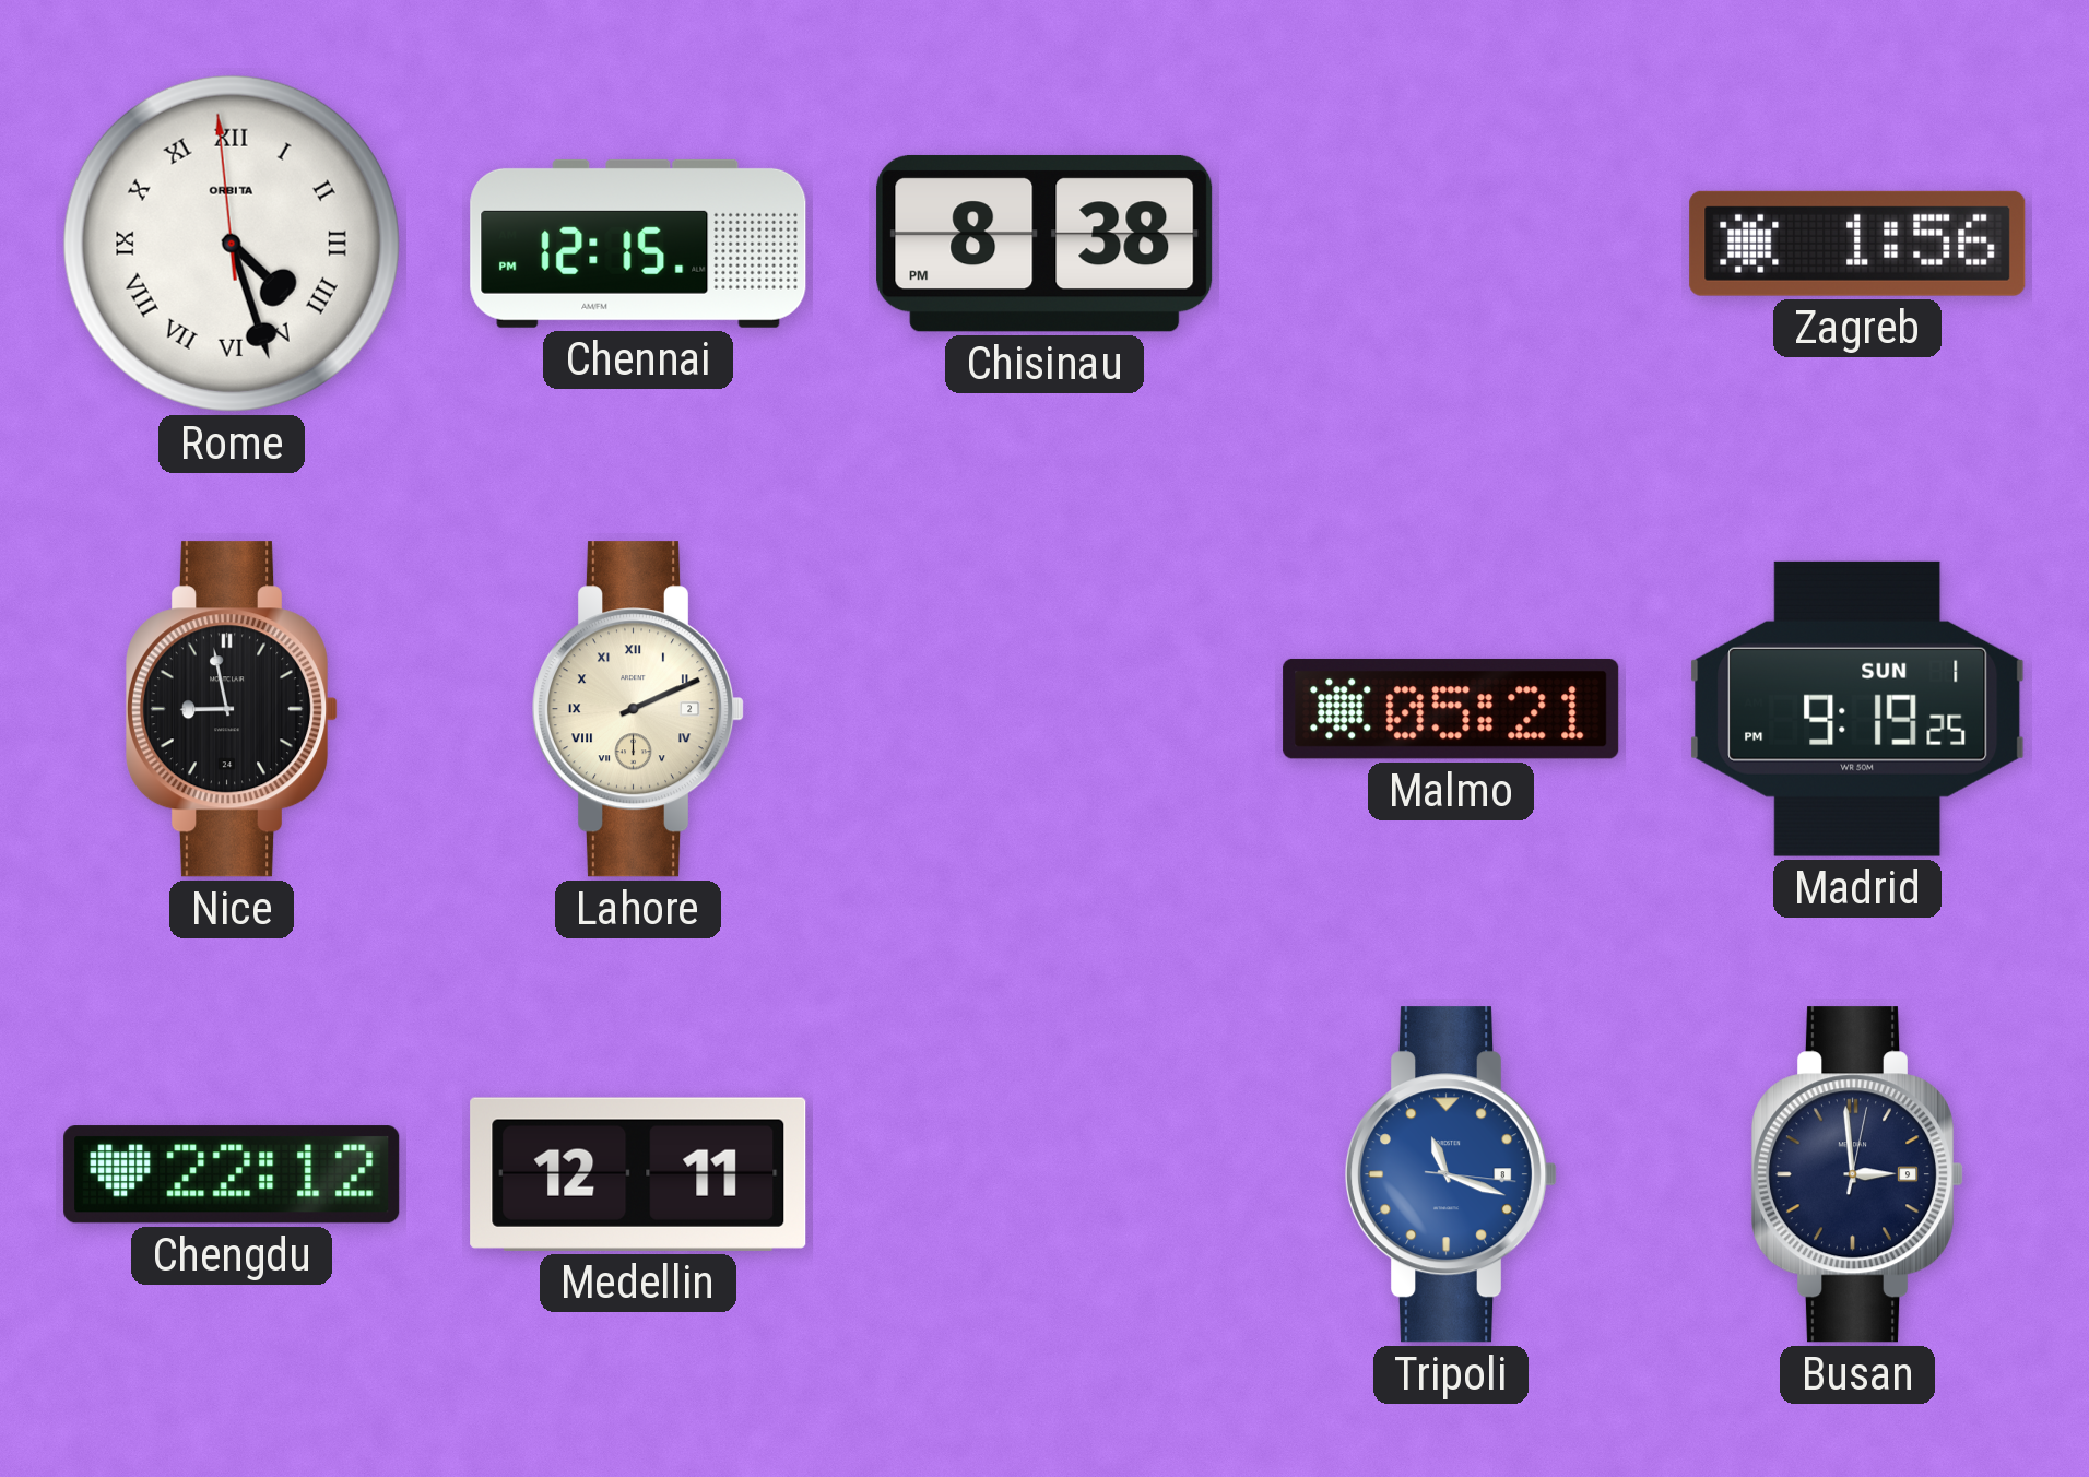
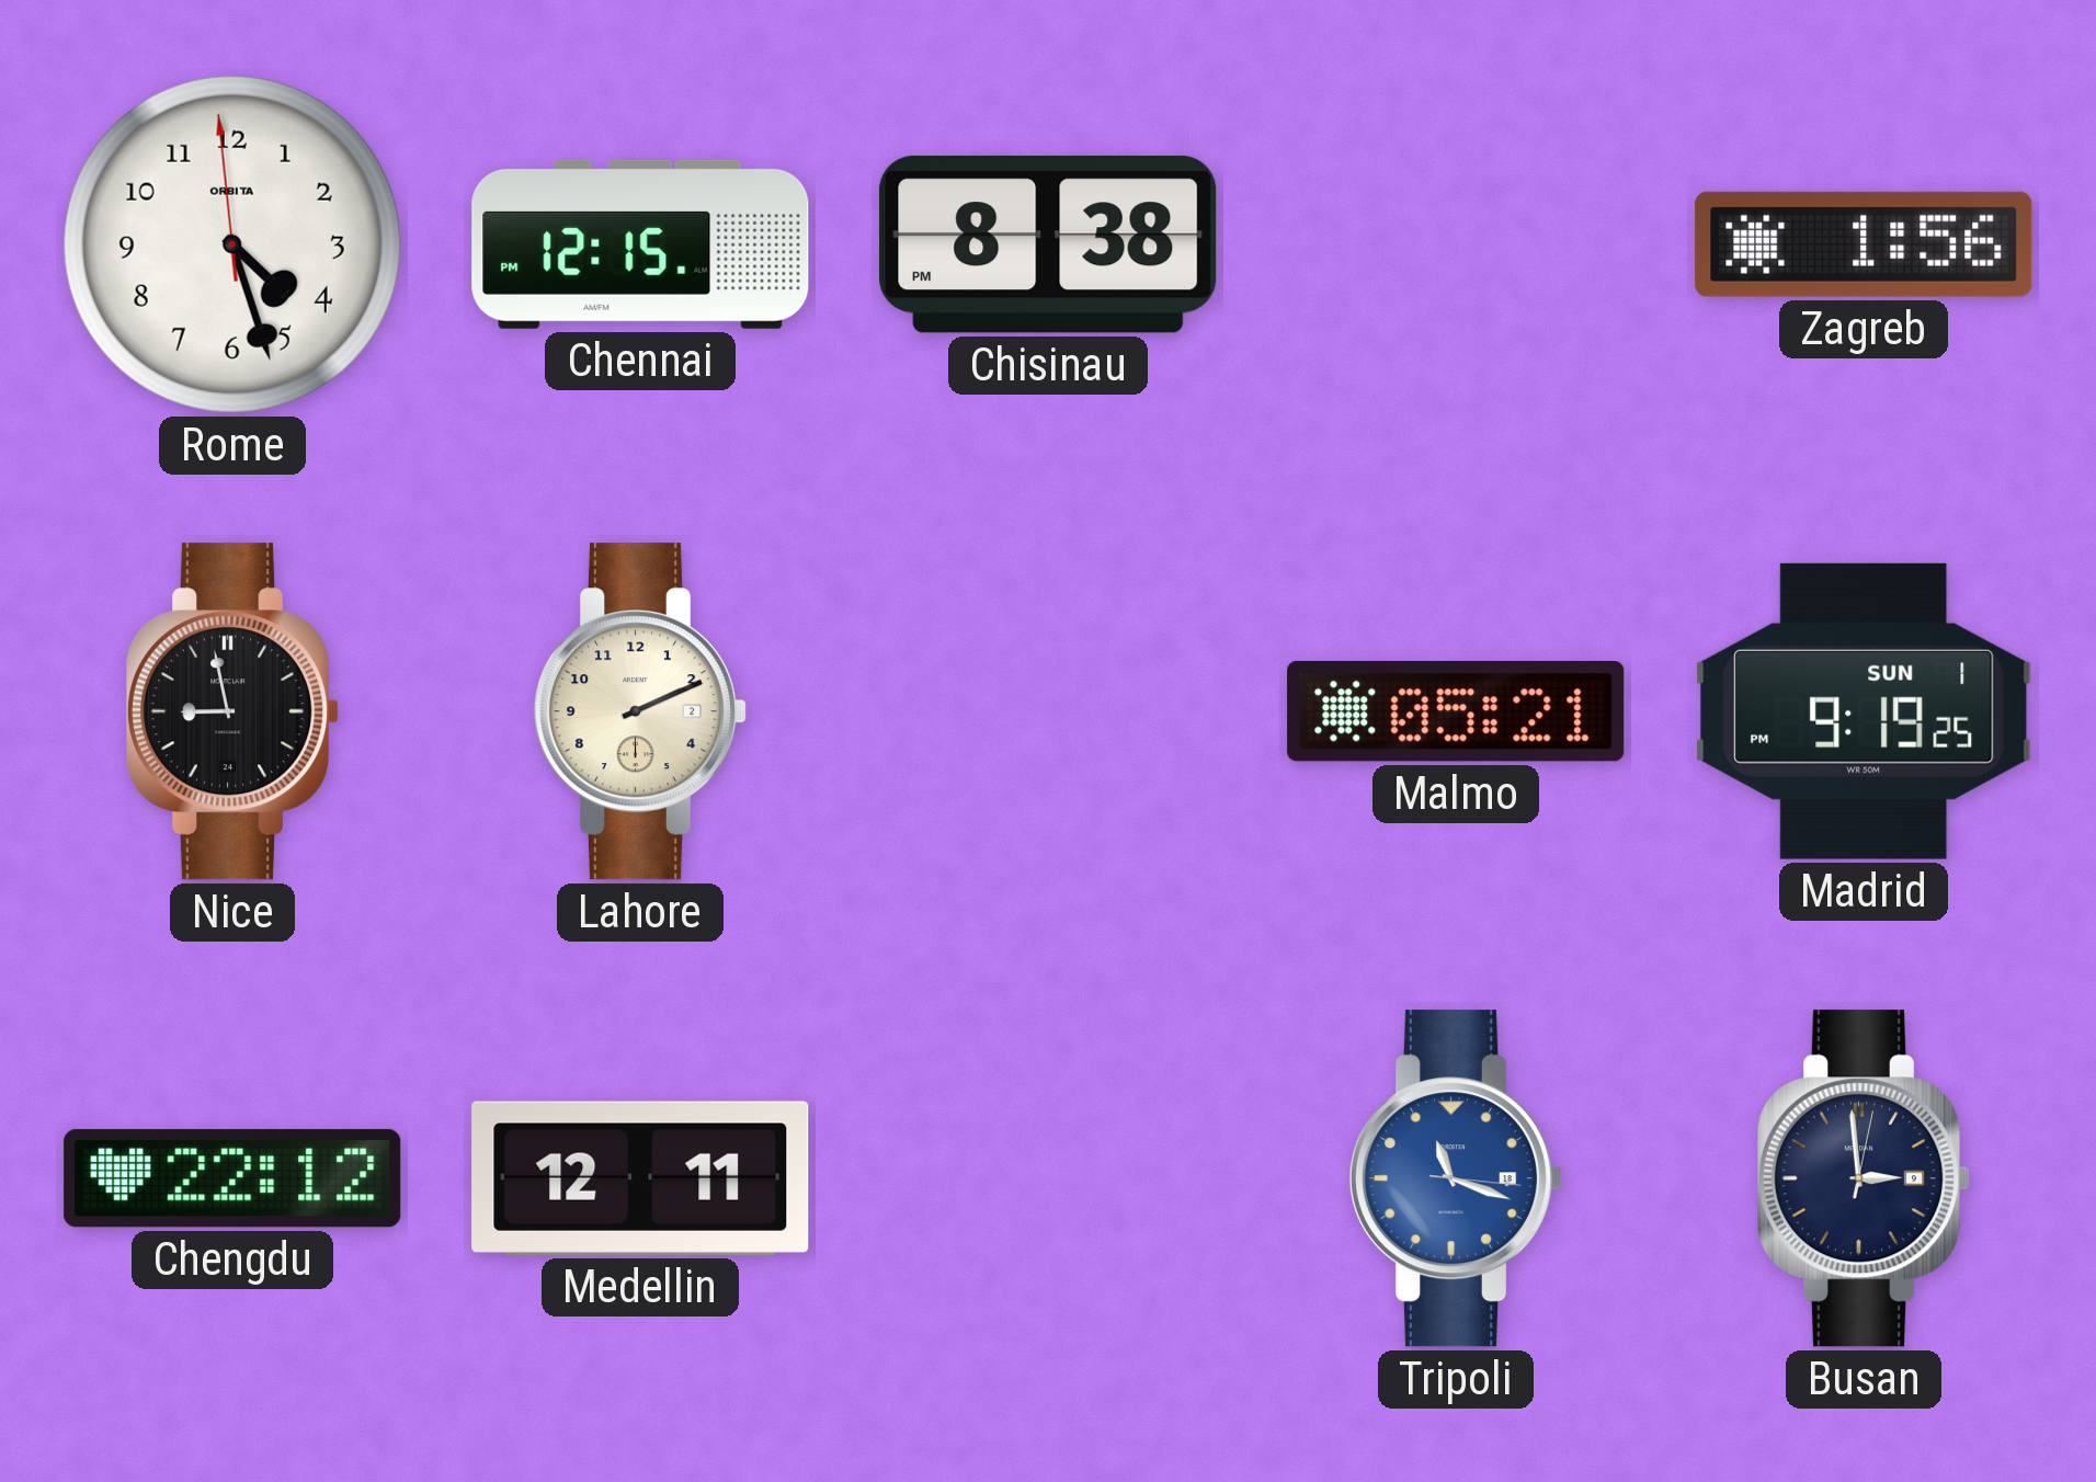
Rome numerals: Roman -> Arabic
Lahore numerals: Roman -> Arabic
Tripoli date: 8 -> 18
